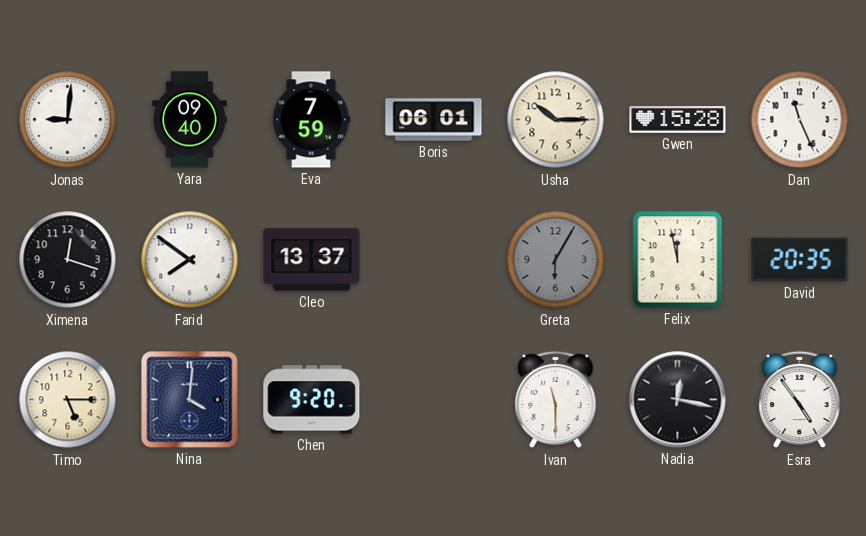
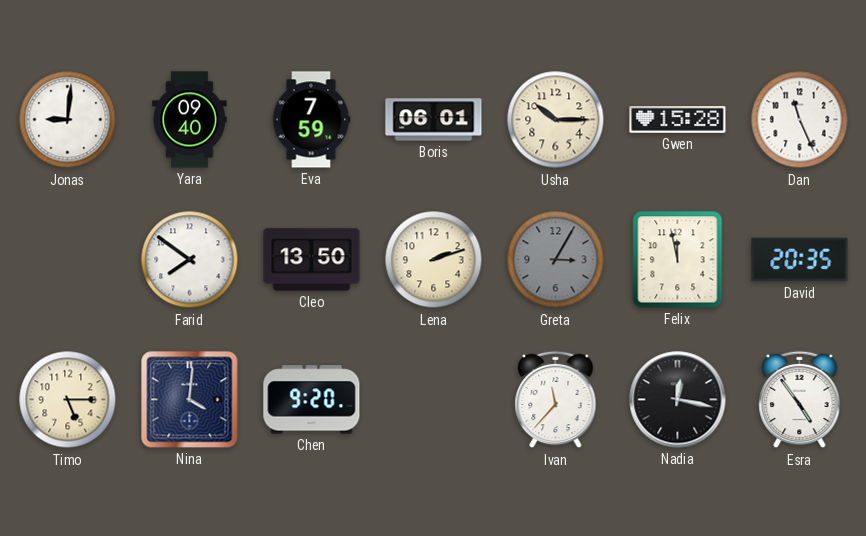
Ximena: 12:18 -> none
Cleo: 13:37 -> 13:50
Lena: none -> 2:12
Greta: 6:05 -> 3:05
Ivan: 11:30 -> 11:37
